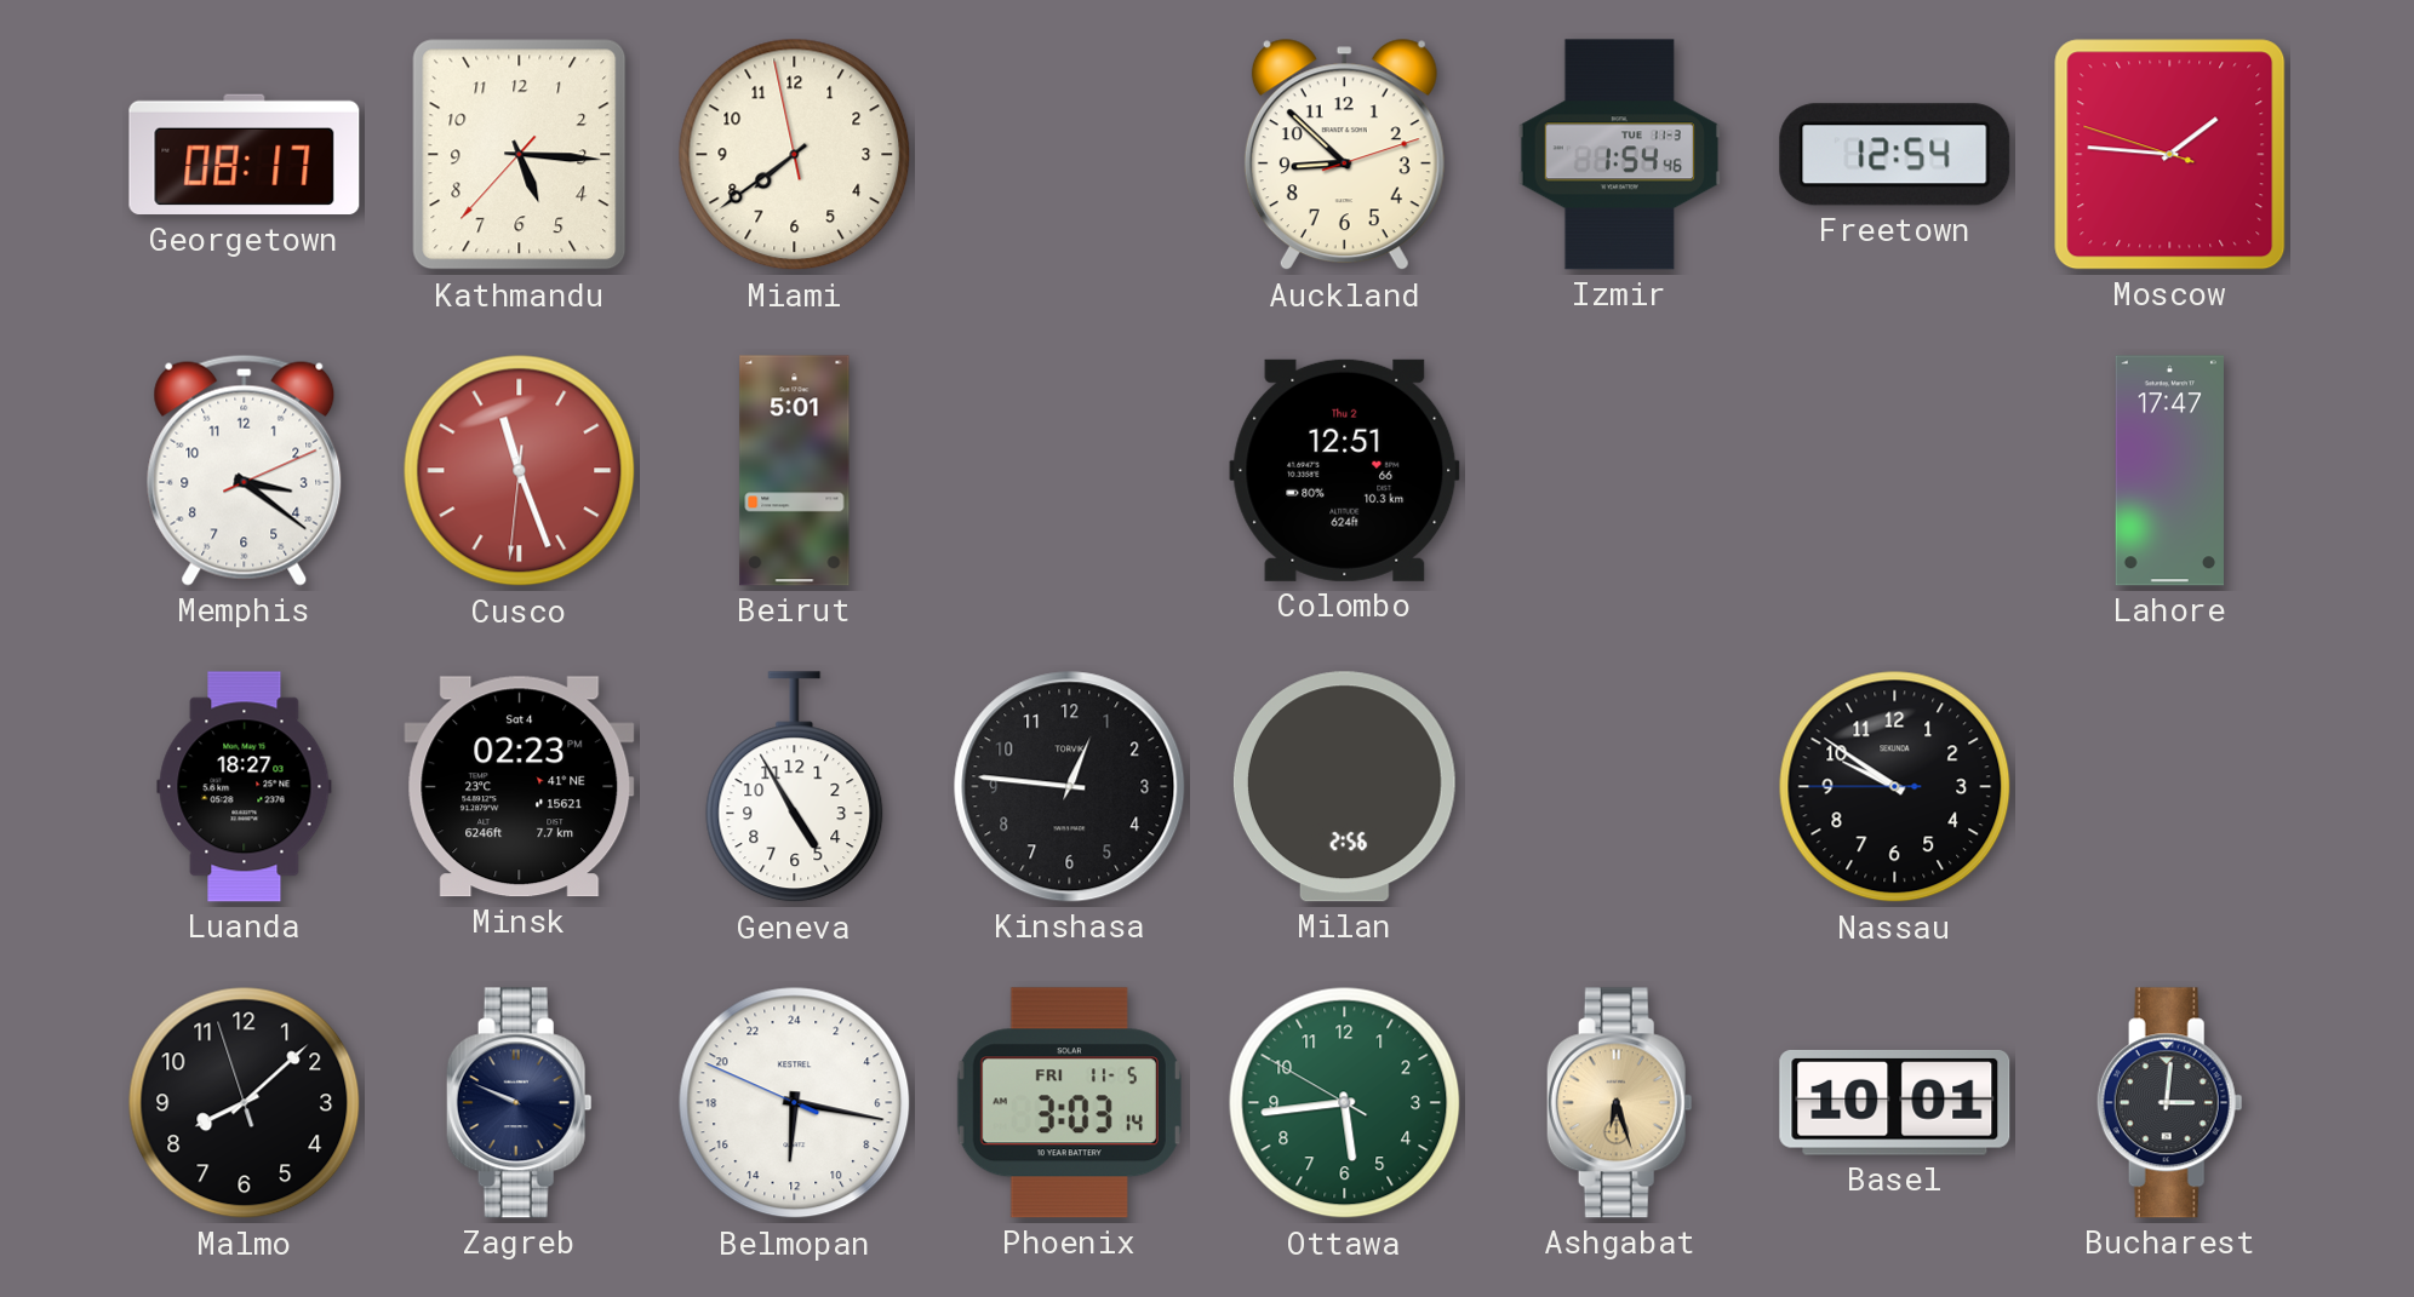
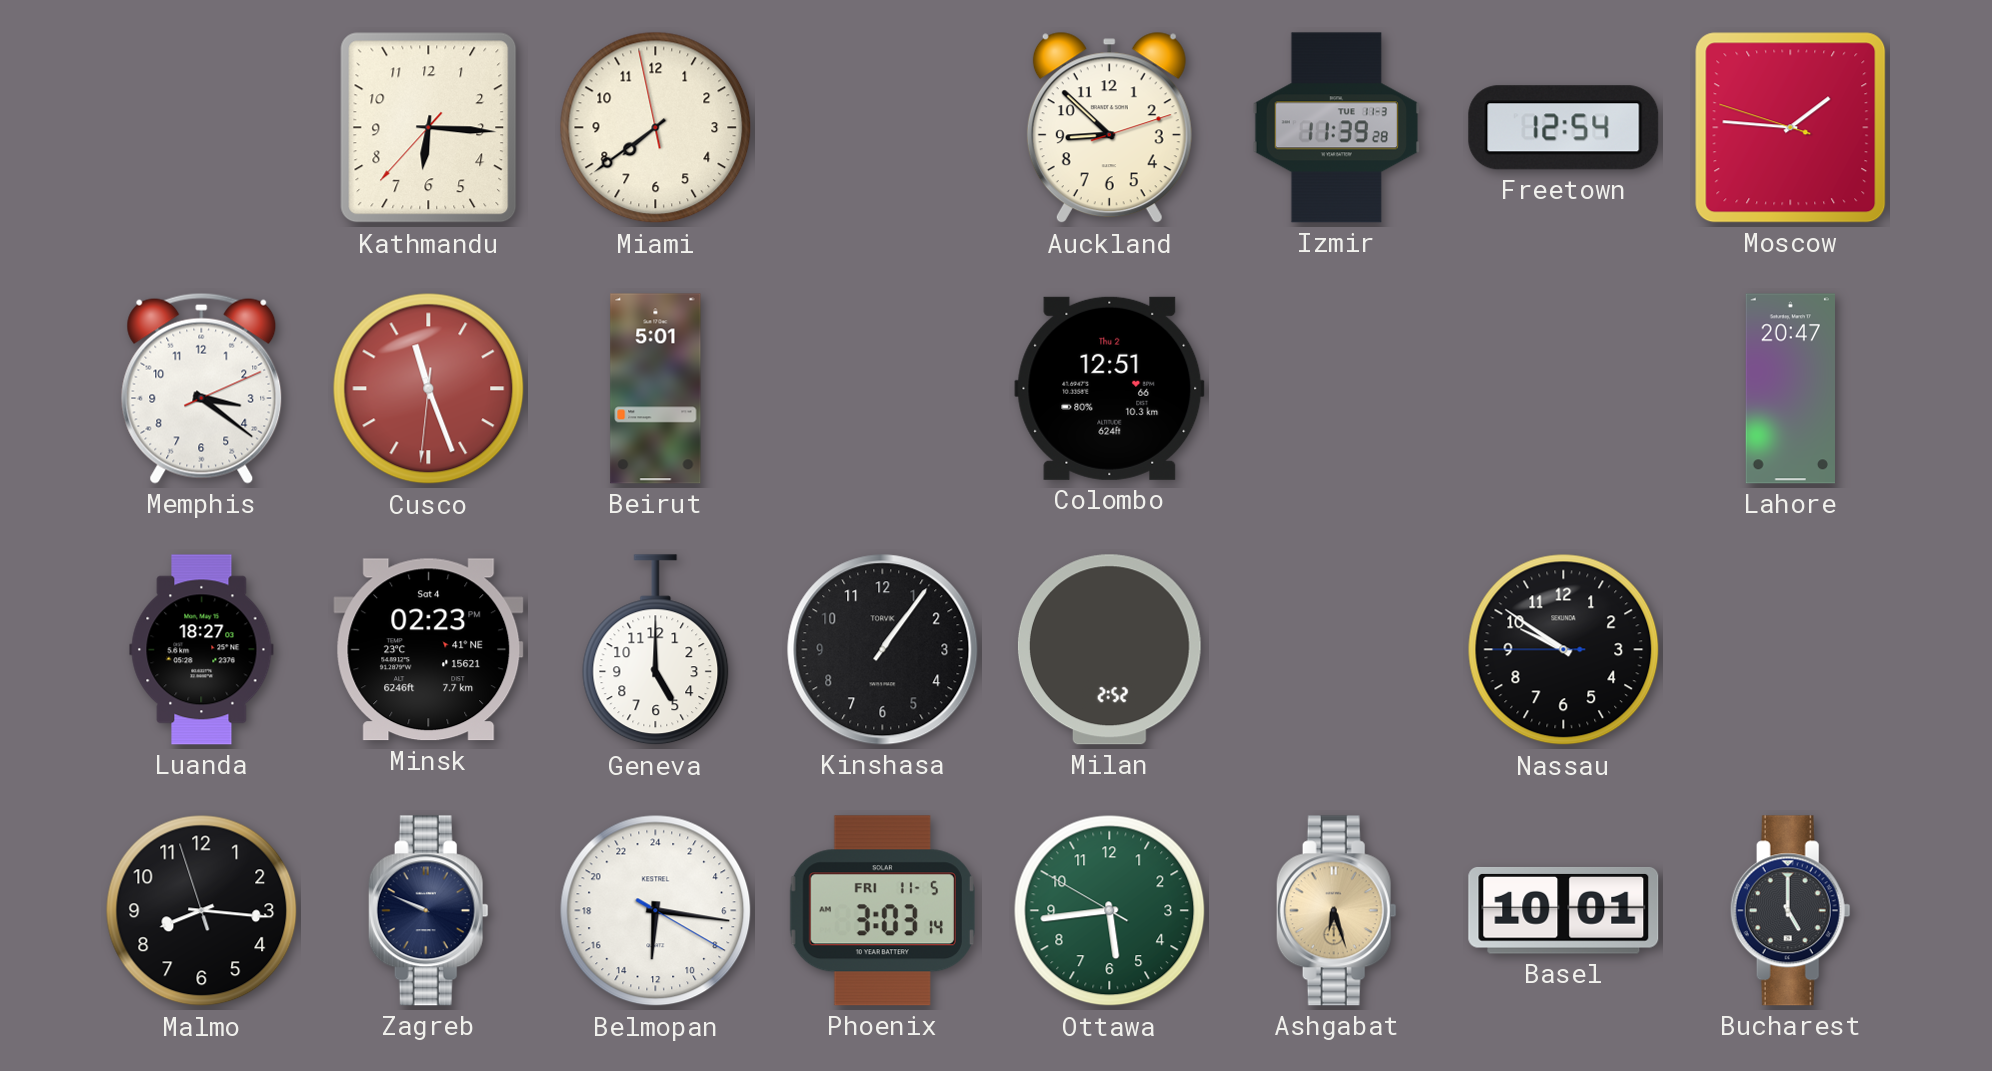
Georgetown: 08:17 -> none
Kathmandu: 5:15 -> 6:15
Izmir: 1:54 -> 11:39
Lahore: 17:47 -> 20:47
Geneva: 4:55 -> 5:00
Kinshasa: 12:46 -> 1:06
Milan: 2:56 -> 2:52
Malmo: 8:07 -> 8:15
Belmopan: 12:16:49 -> 12:16:20
Bucharest: 3:01 -> 5:00
